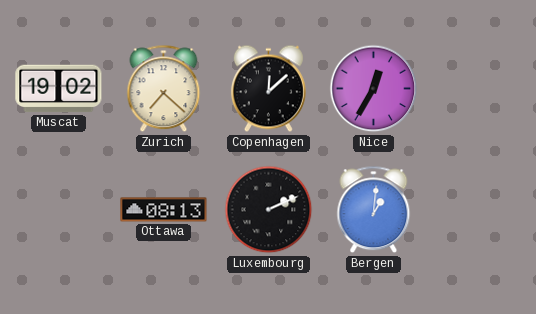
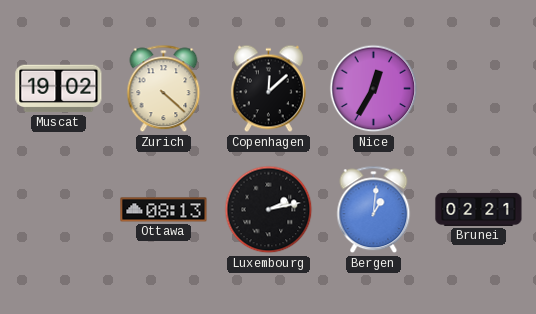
Zurich: 7:22 -> 4:22
Luxembourg: 2:11 -> 2:13
Brunei: none -> 02:21
